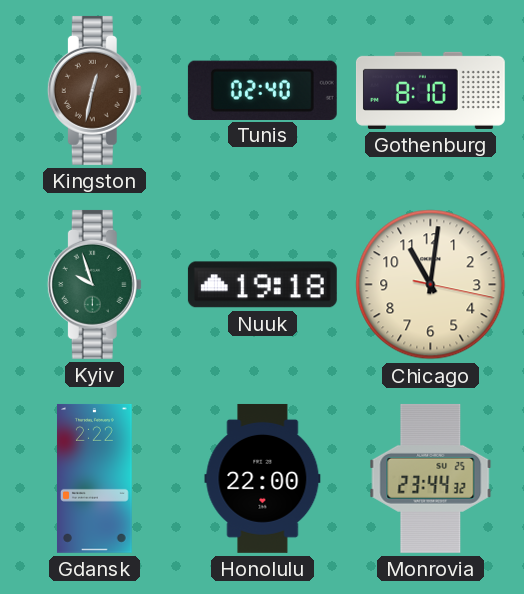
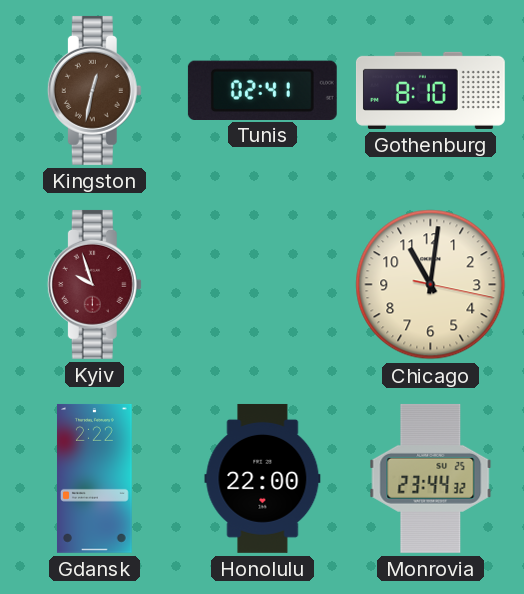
Tunis: 02:40 -> 02:41
Kyiv dial: green -> burgundy
Nuuk: 19:18 -> none
